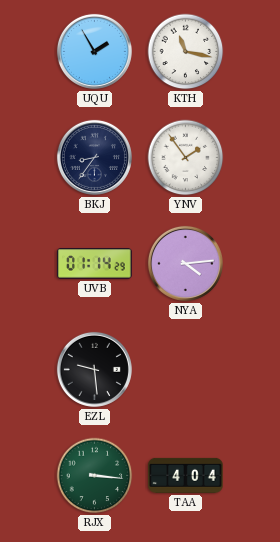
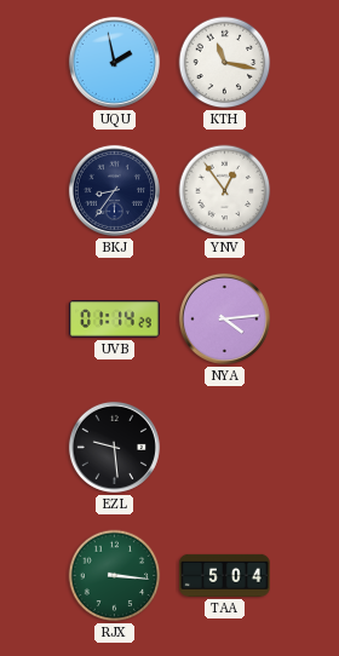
UQU: 1:55 -> 1:58
YNV: 1:54 -> 12:54
TAA: 4:04 -> 5:04
